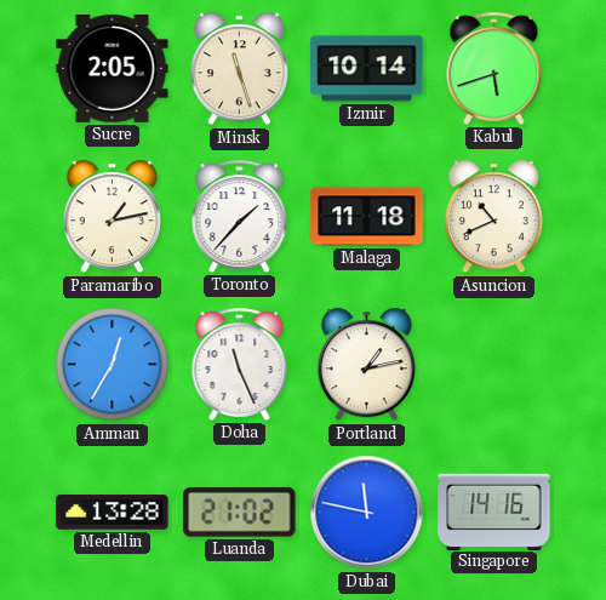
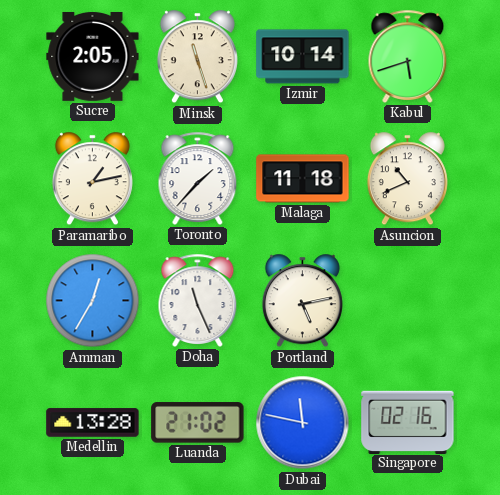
Portland: 1:13 -> 5:13
Singapore: 14:16 -> 02:16
